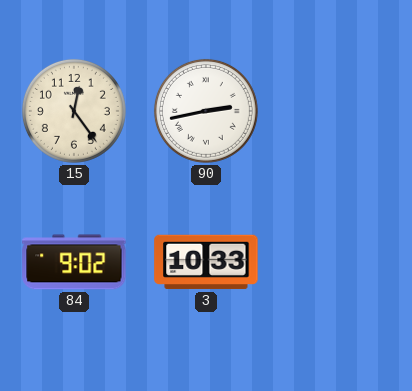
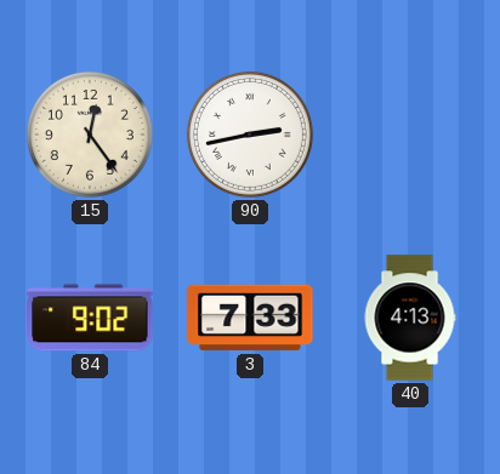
3: 10:33 -> 7:33
40: none -> 4:13
